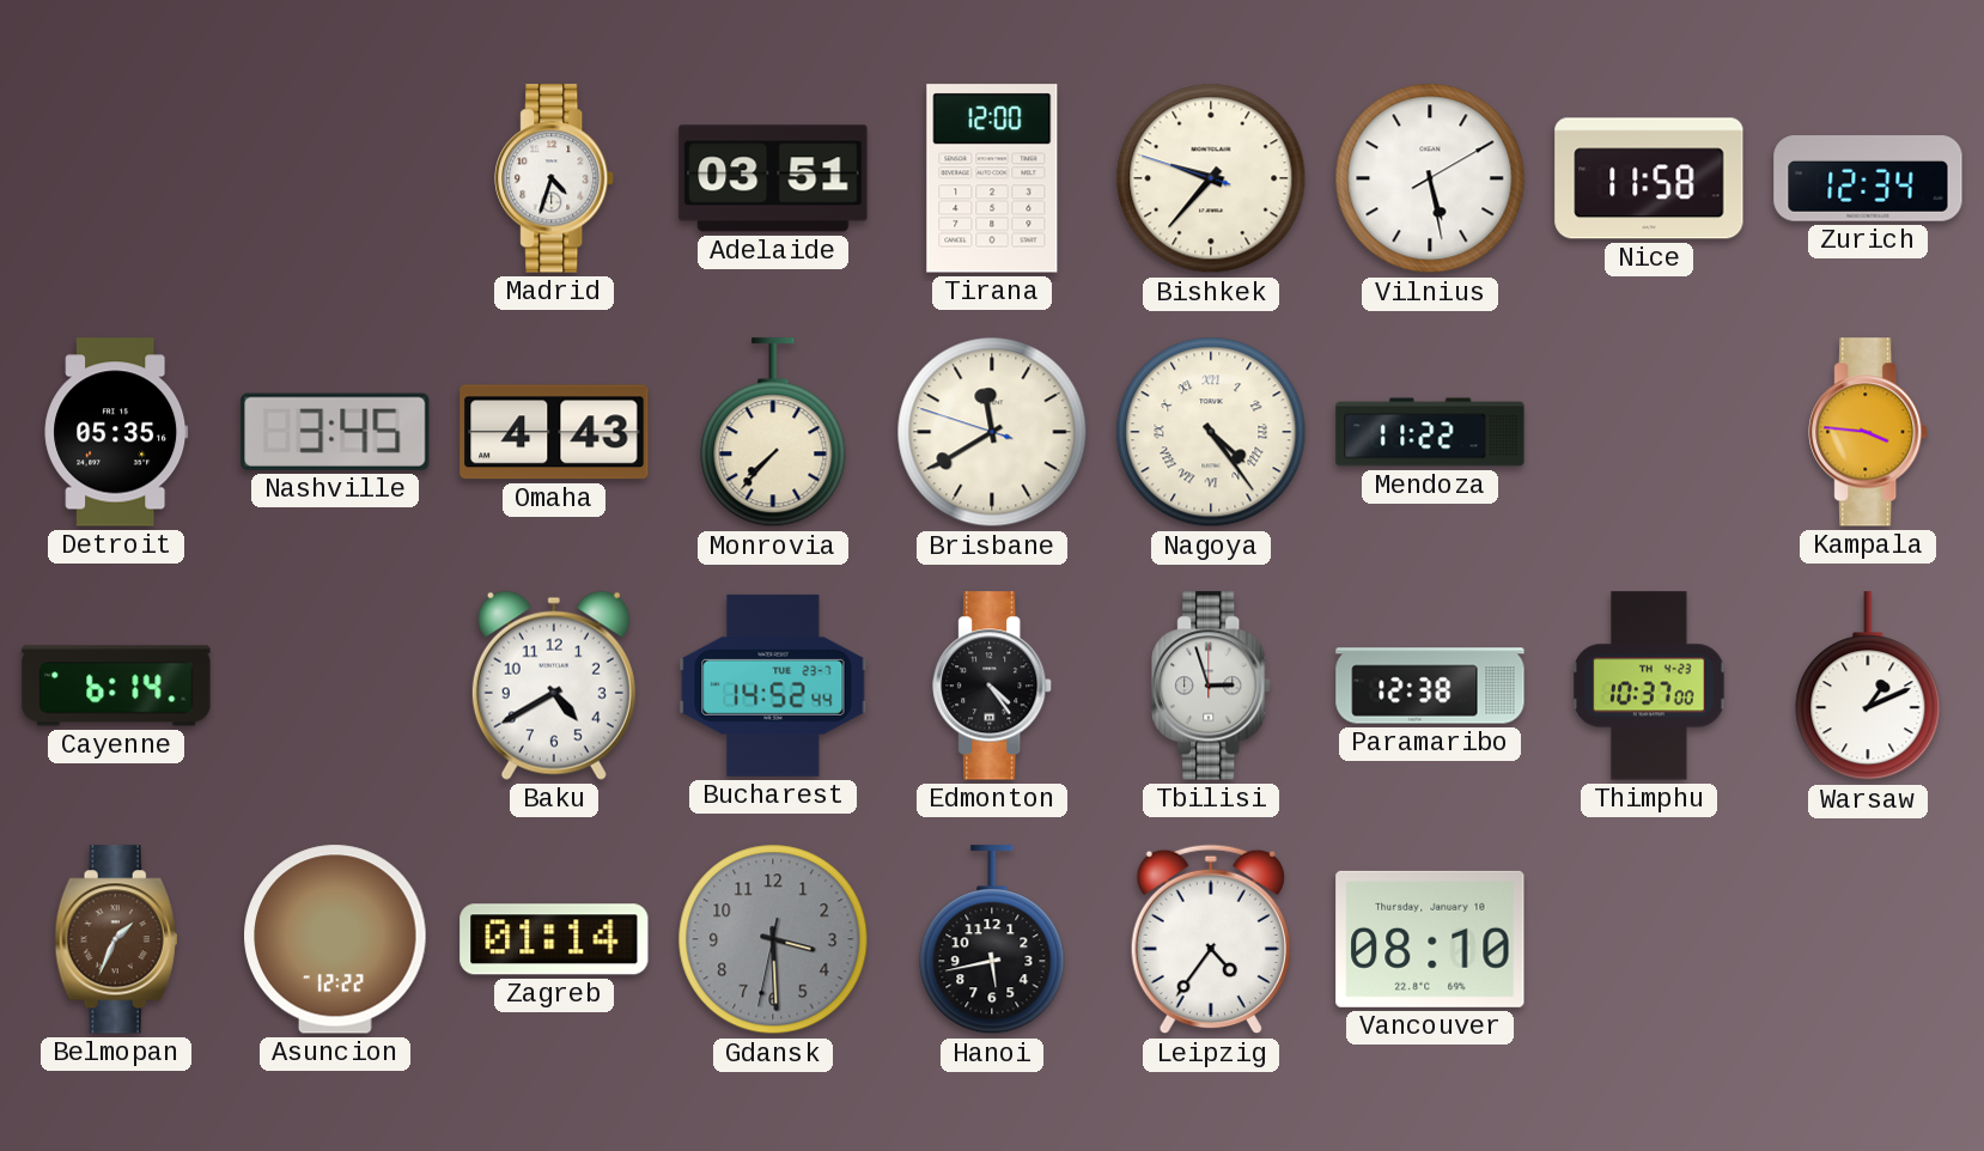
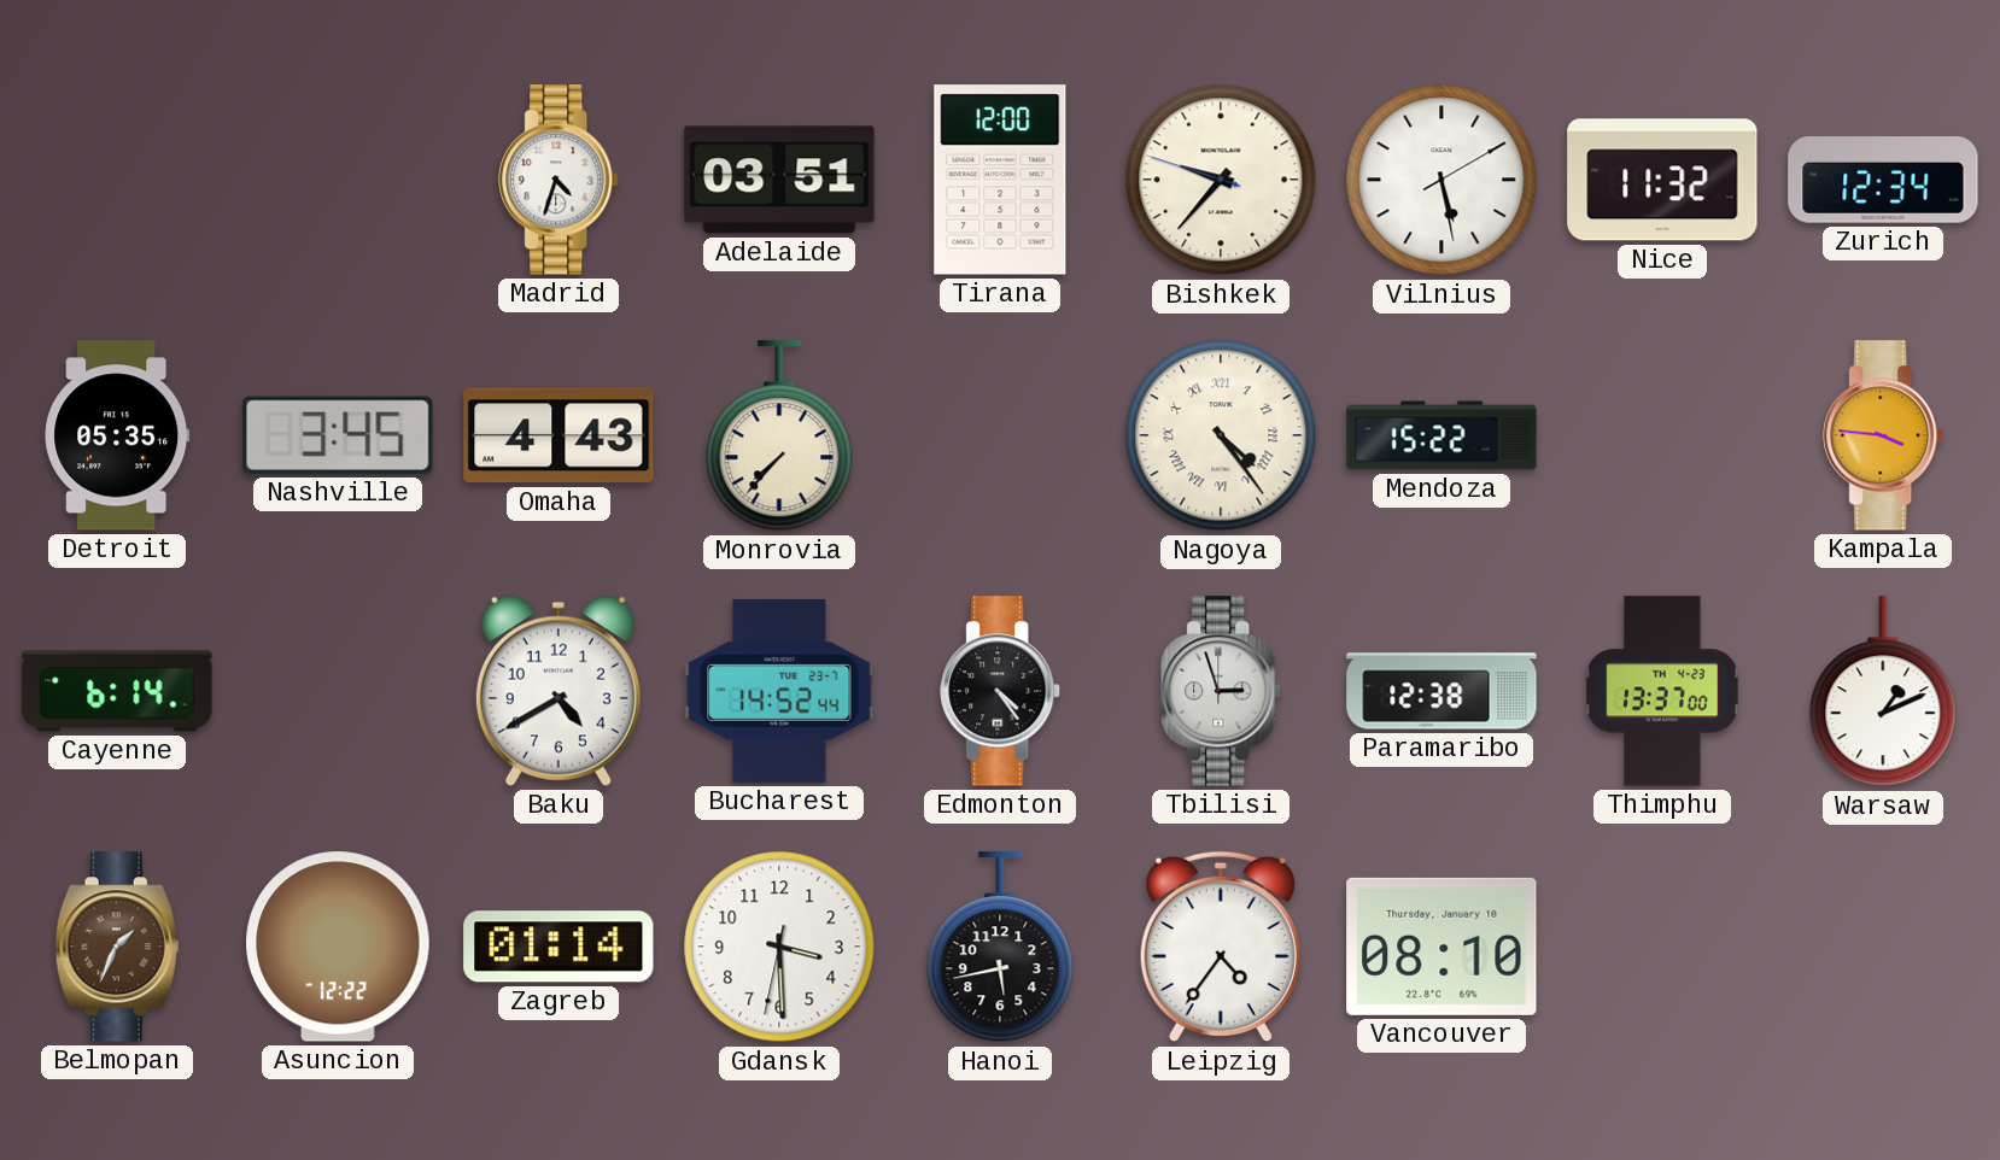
Nice: 11:58 -> 11:32
Brisbane: 11:39 -> none
Mendoza: 11:22 -> 15:22
Thimphu: 10:37 -> 13:37
Gdansk dial: grey -> white
